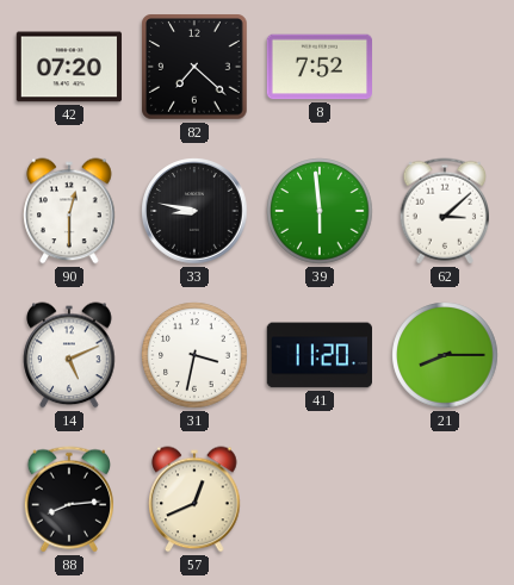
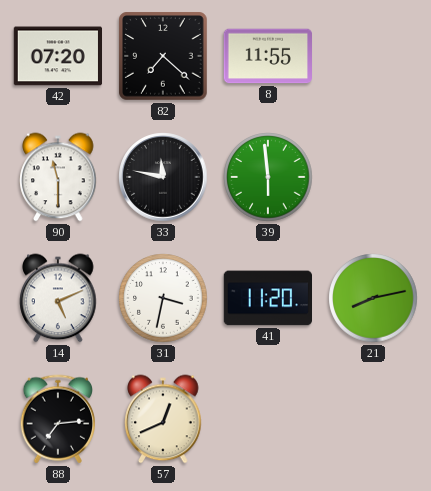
8: 7:52 -> 11:55
90: 12:30 -> 11:30
33: 8:47 -> 11:47
62: 3:08 -> none
21: 8:15 -> 8:13
88: 8:14 -> 7:14
